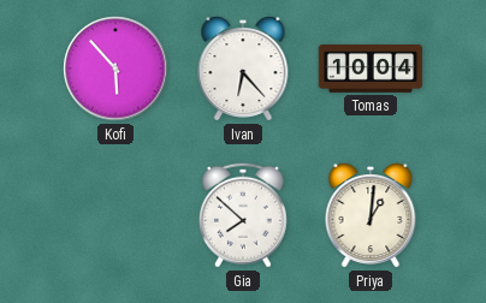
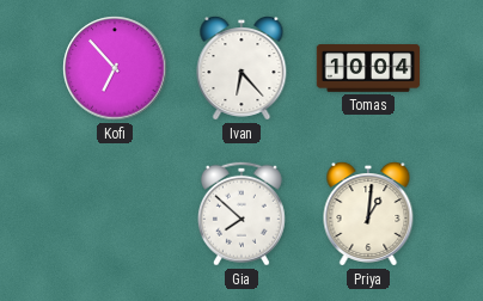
Kofi: 5:53 -> 6:53
